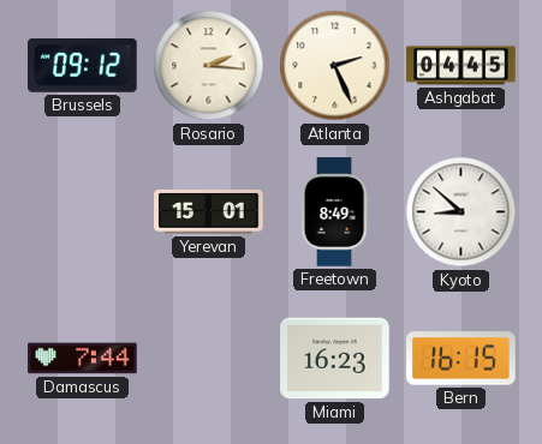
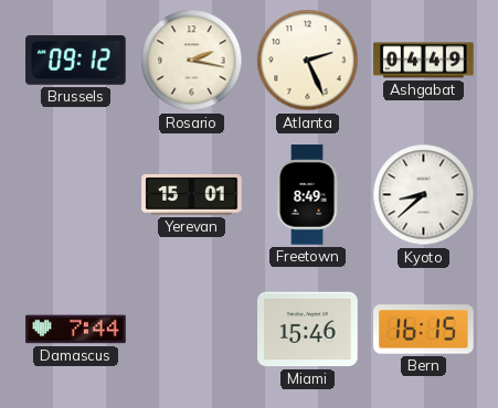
Rosario: 2:16 -> 2:17
Ashgabat: 04:45 -> 04:49
Kyoto: 8:52 -> 8:38
Miami: 16:23 -> 15:46
